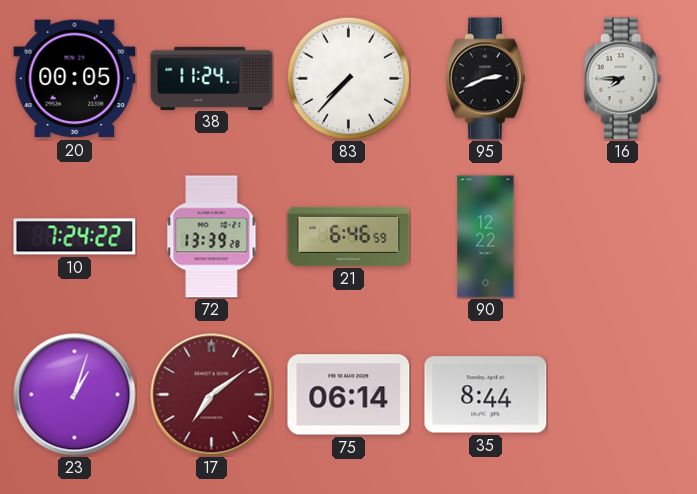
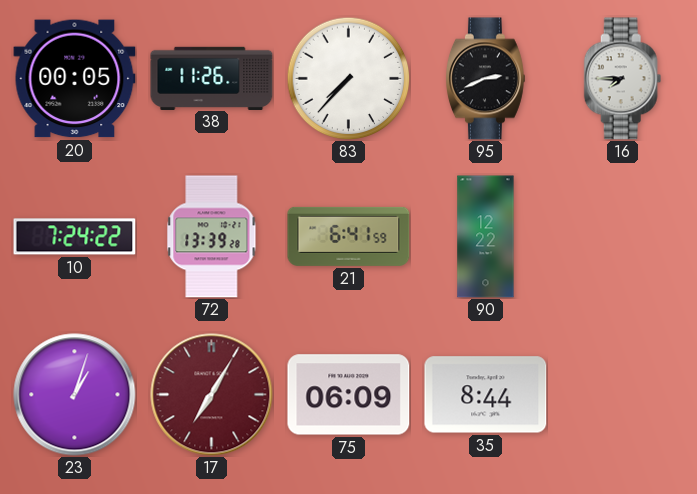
38: 11:24 -> 11:26
21: 6:46 -> 6:41
17: 7:09 -> 7:05
75: 06:14 -> 06:09
